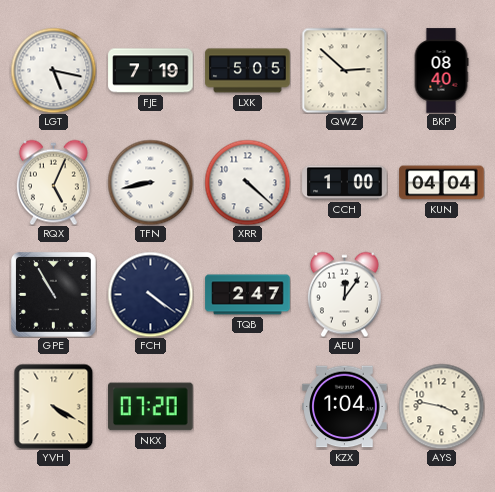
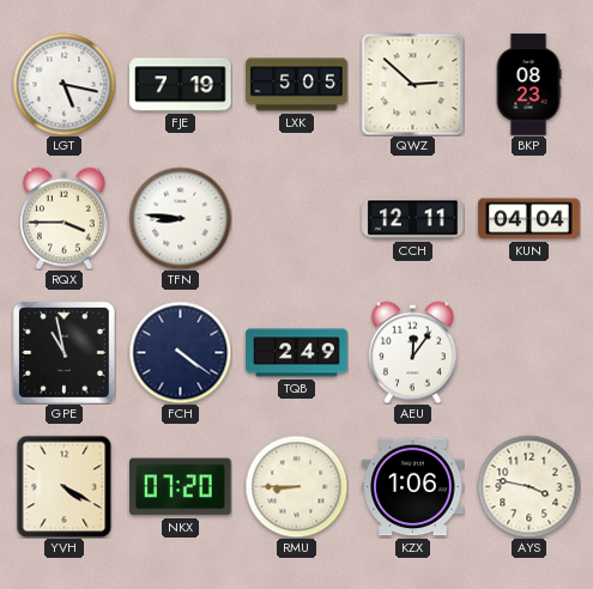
BKP: 08:40 -> 08:23
RQX: 5:04 -> 3:45
TFN: 8:43 -> 8:46
XRR: 4:22 -> none
CCH: 1:00 -> 12:11
GPE: 10:55 -> 10:58
TQB: 2:47 -> 2:49
RMU: none -> 8:45
KZX: 1:04 -> 1:06
